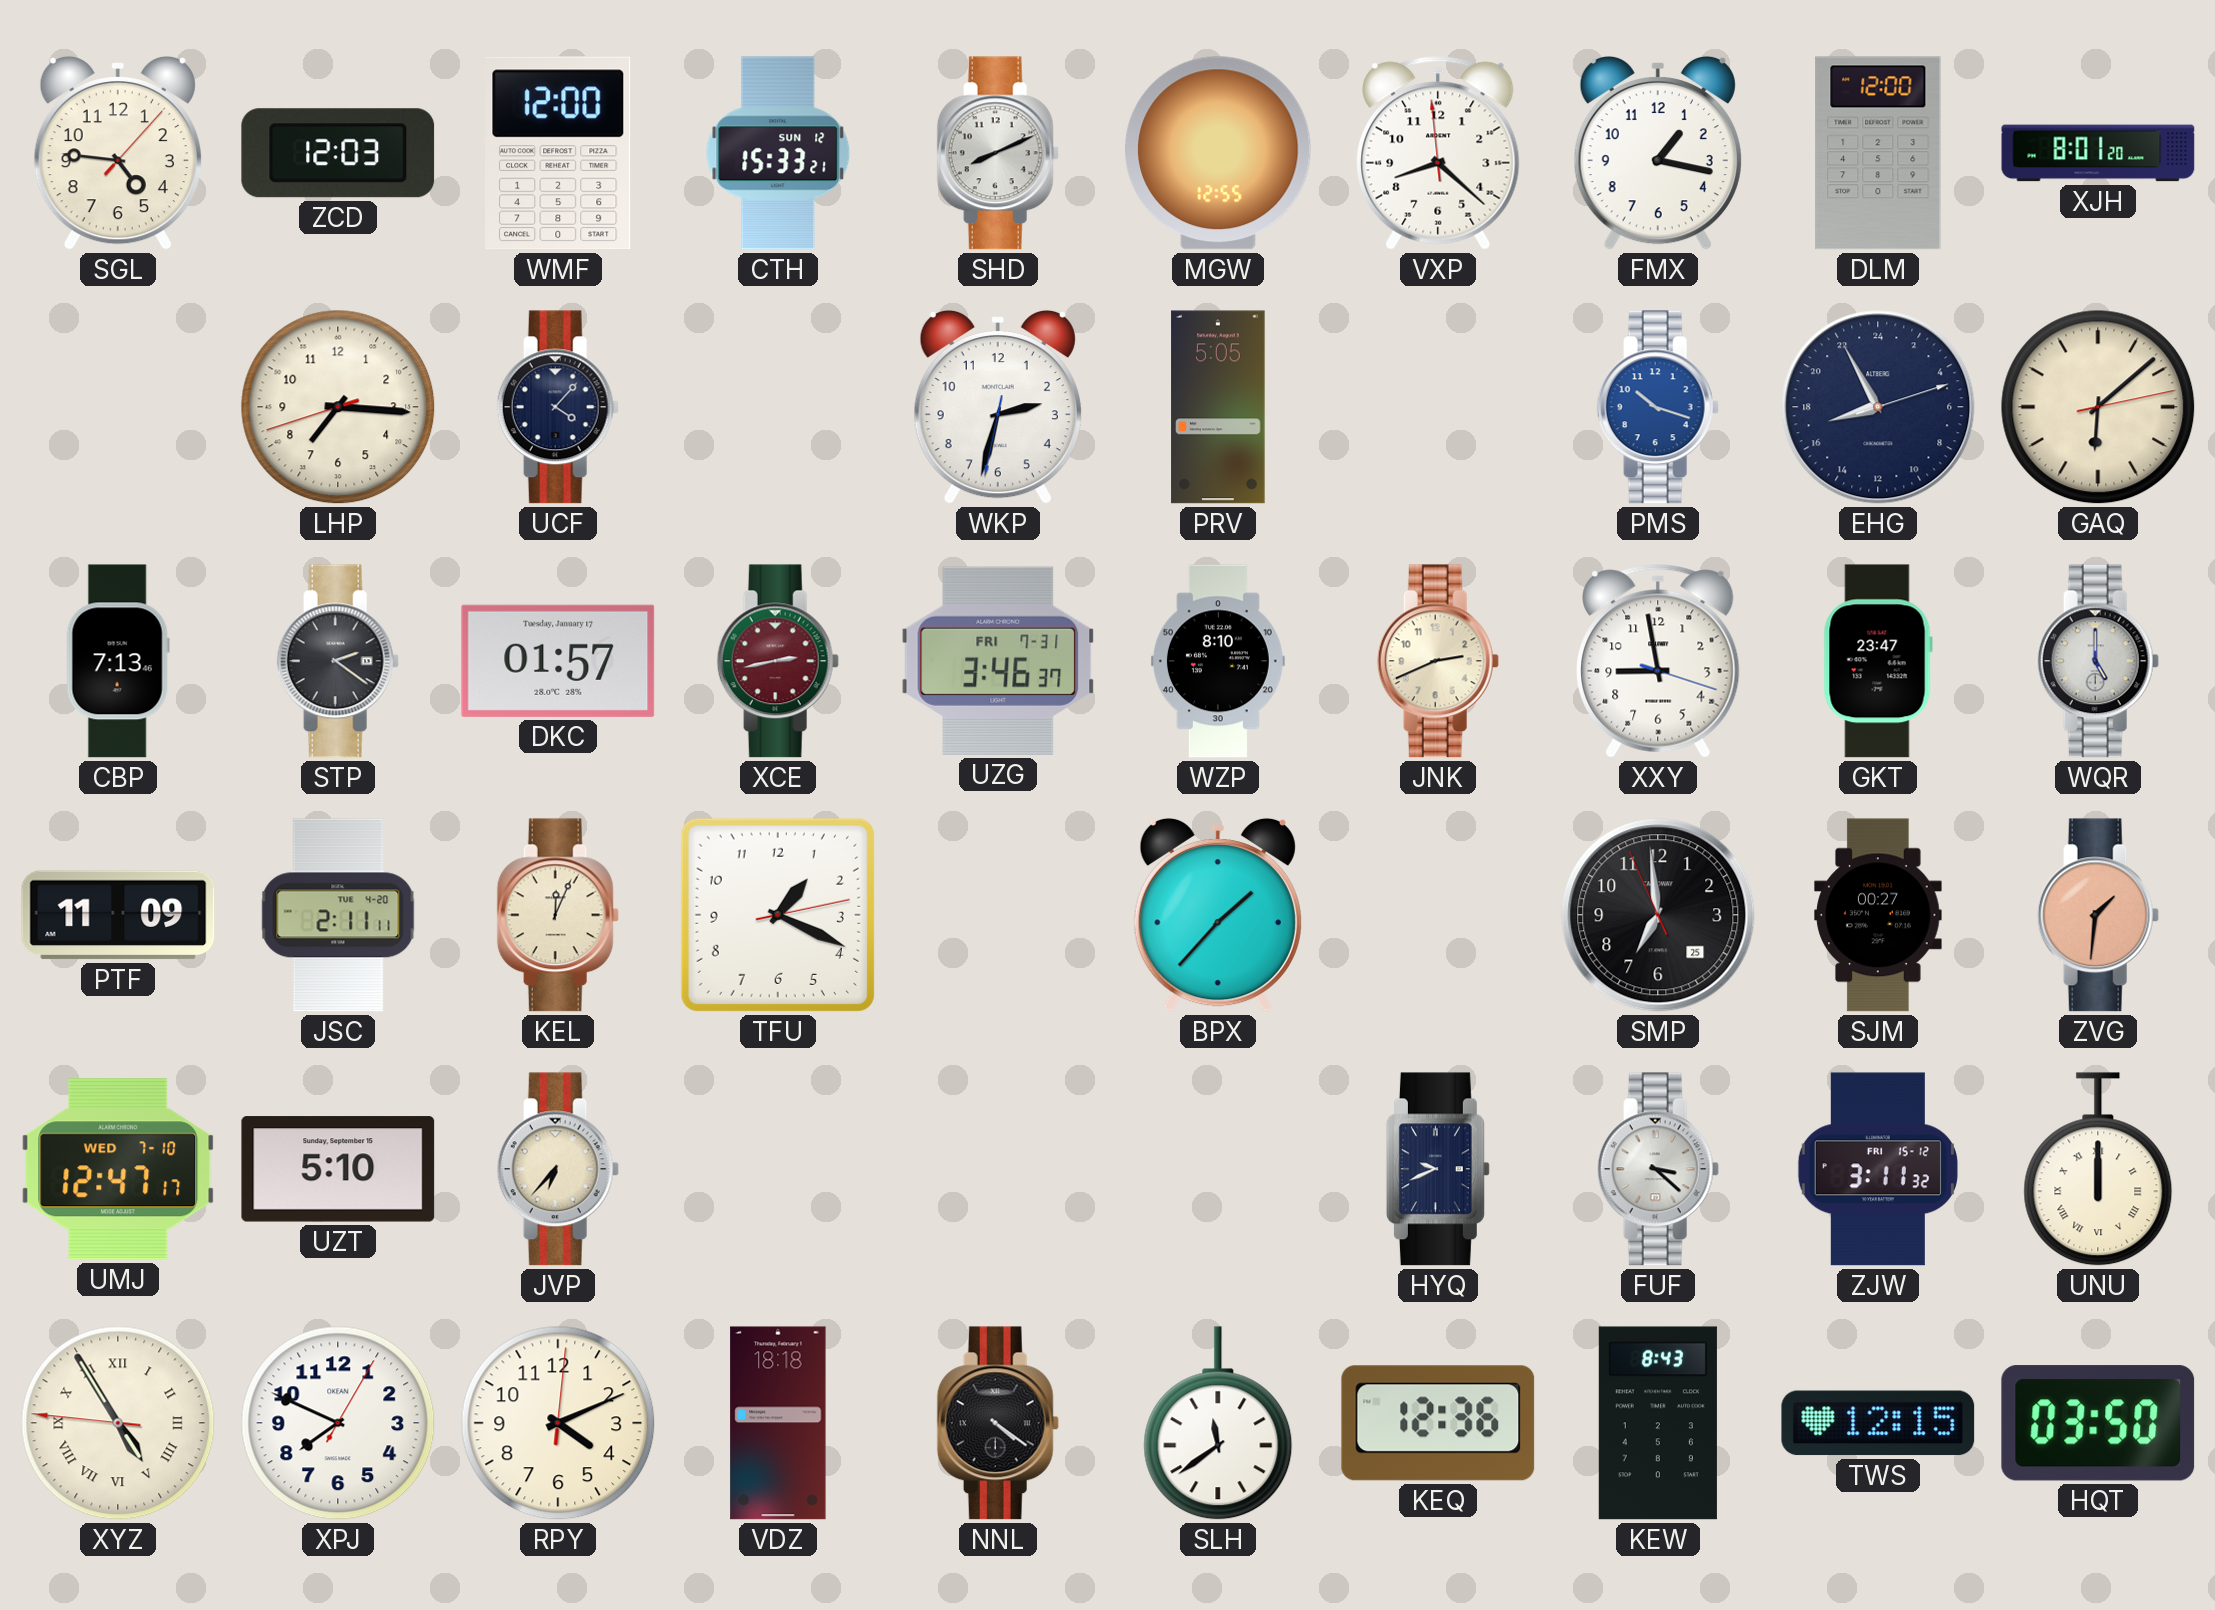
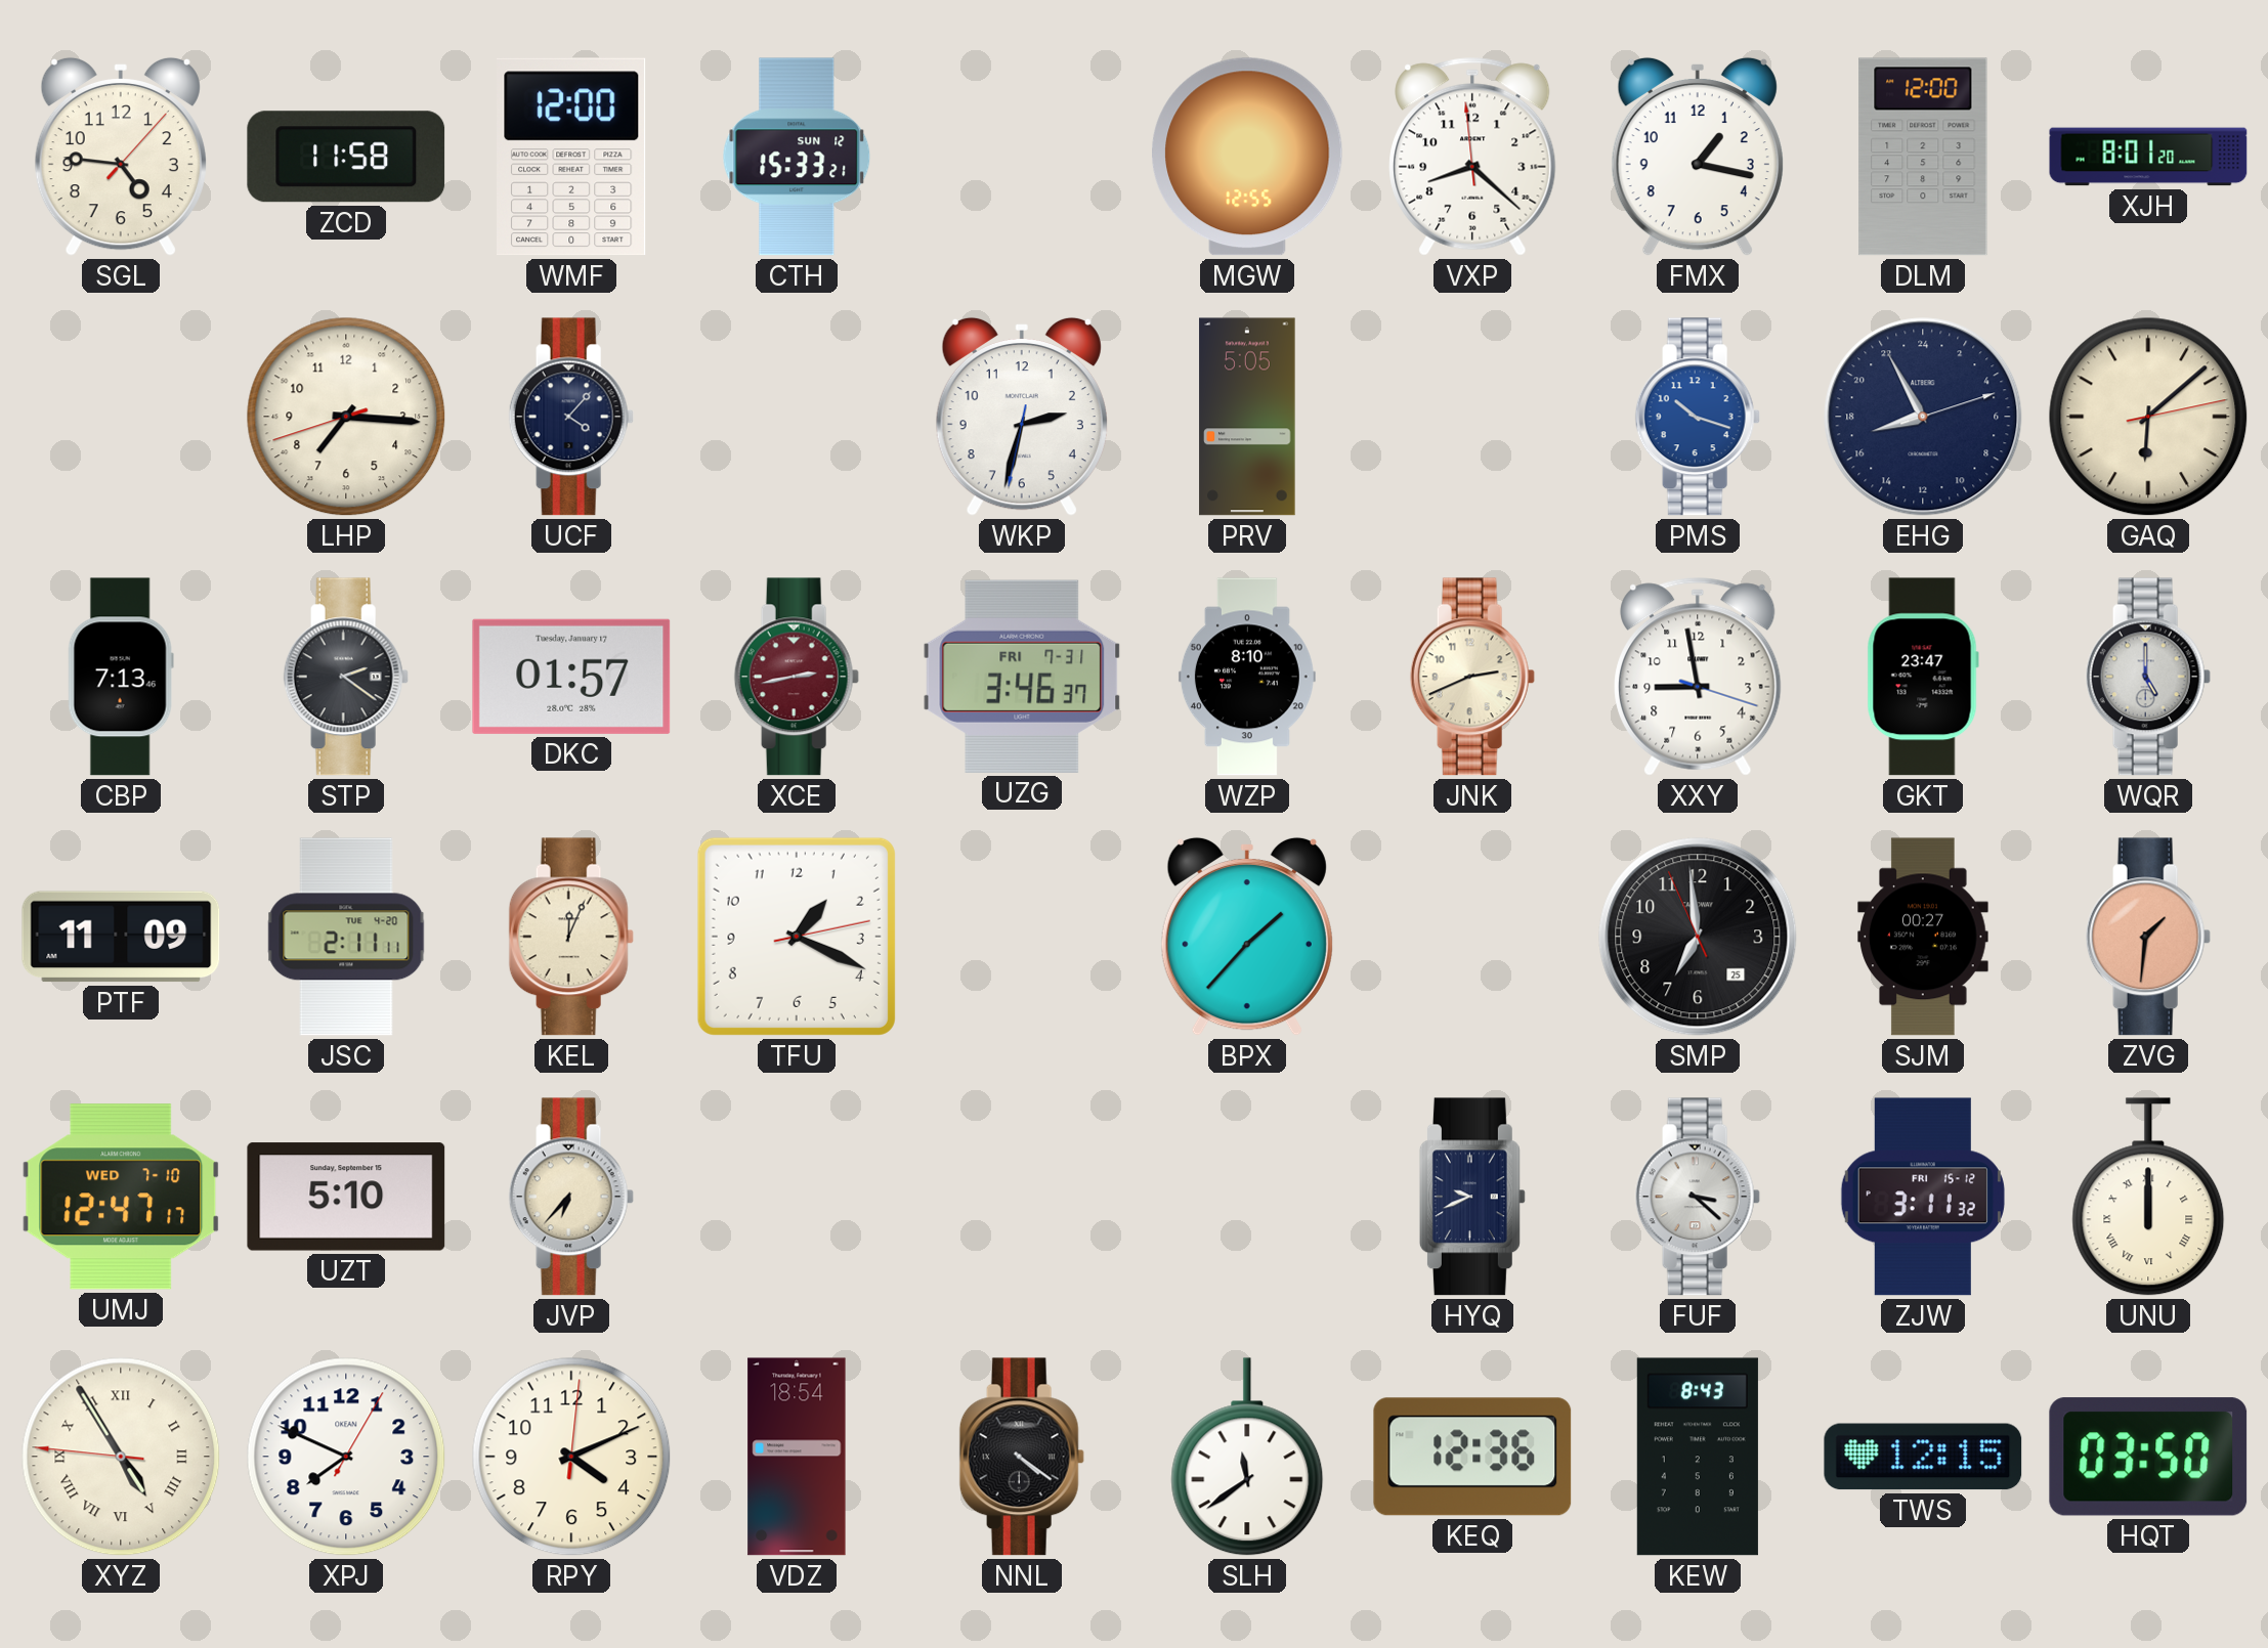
ZCD: 12:03 -> 11:58
SHD: 8:11 -> none
VDZ: 18:18 -> 18:54
